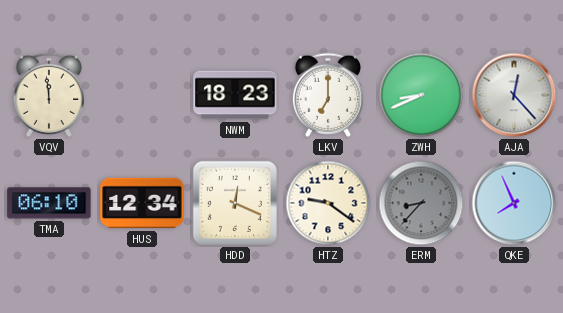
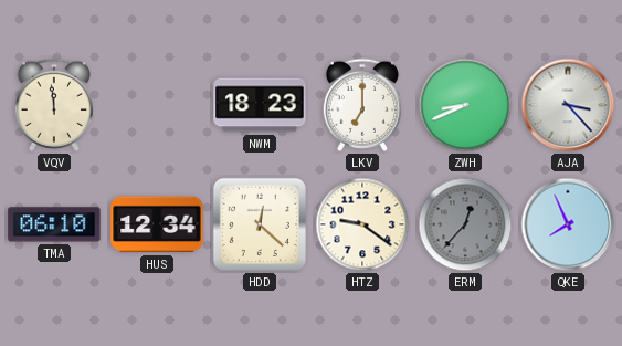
AJA: 12:23 -> 3:23
HDD: 12:19 -> 12:22
ERM: 8:37 -> 12:37
